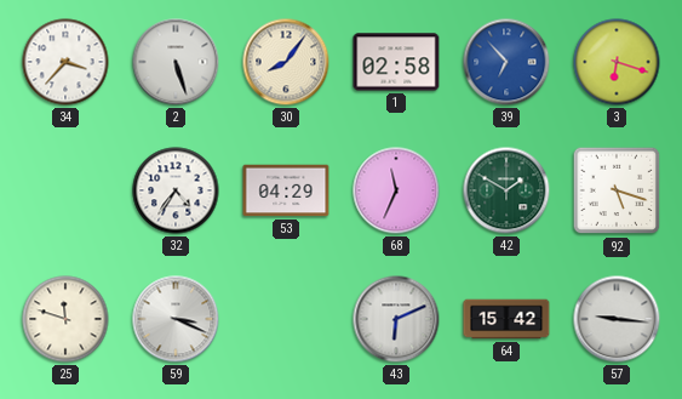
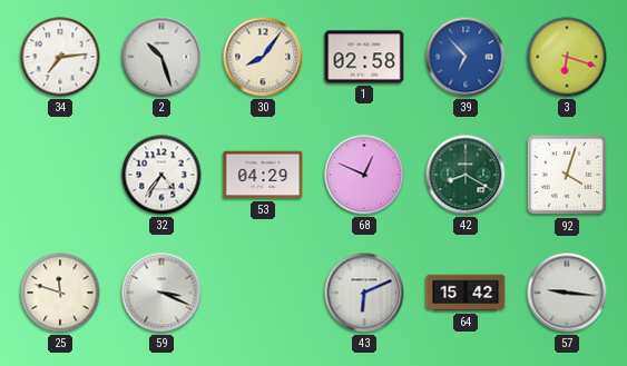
34: 3:37 -> 7:14
2: 5:27 -> 10:27
68: 11:34 -> 12:49
42: 1:50 -> 8:20
92: 5:18 -> 4:03
